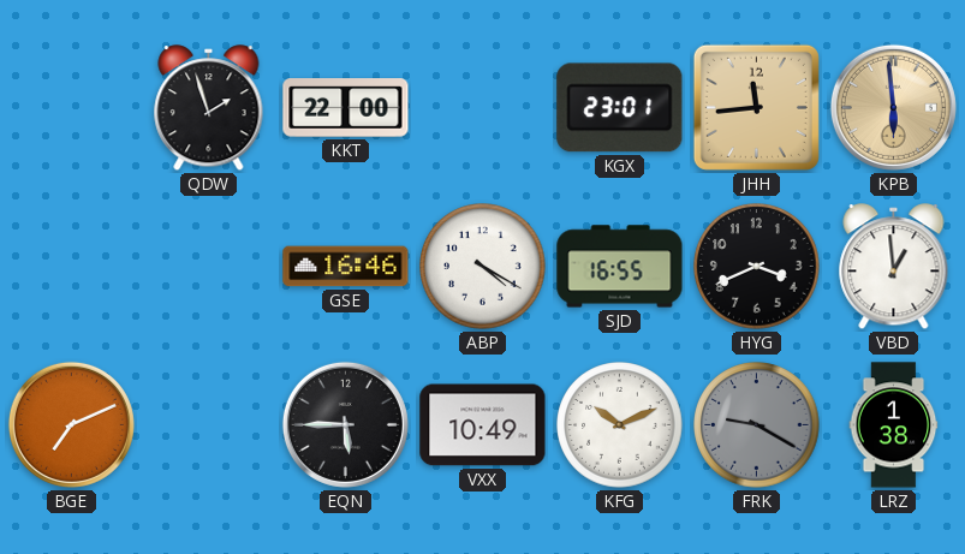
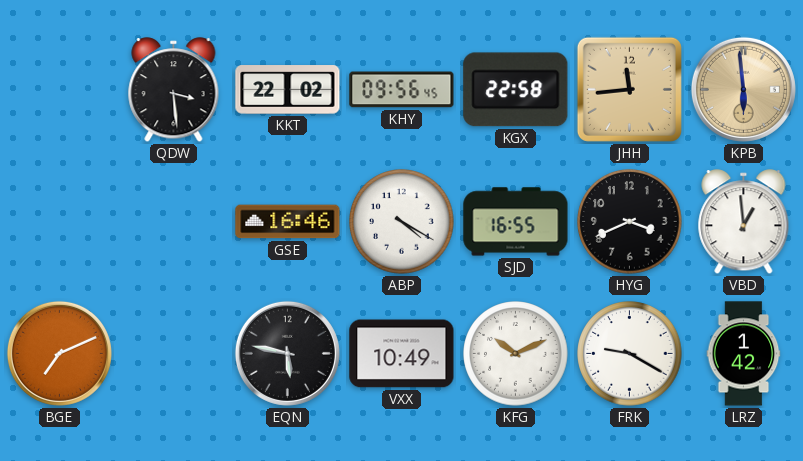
QDW: 1:57 -> 3:29
KKT: 22:00 -> 22:02
KHY: none -> 09:56
KGX: 23:01 -> 22:58
EQN: 5:45 -> 5:47
FRK dial: grey -> white
LRZ: 1:38 -> 1:42
